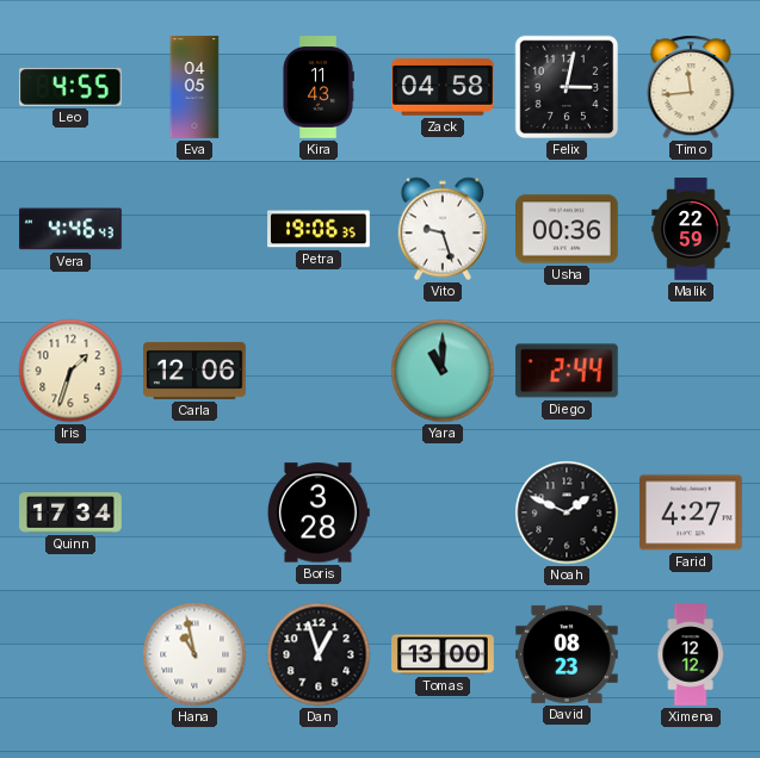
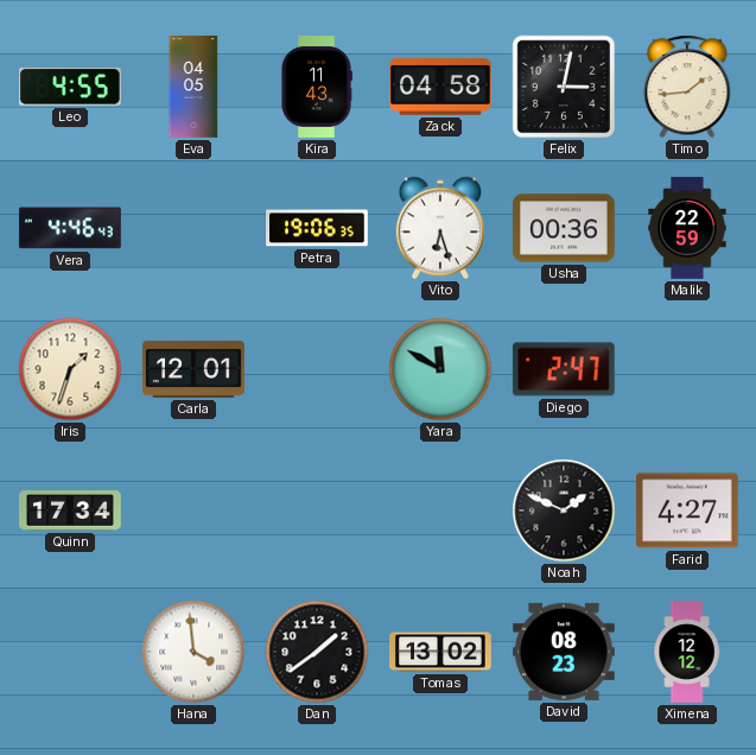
Timo: 11:44 -> 1:44
Vito: 9:27 -> 6:27
Carla: 12:06 -> 12:01
Yara: 11:00 -> 11:50
Diego: 2:44 -> 2:47
Boris: 3:28 -> none
Hana: 10:58 -> 3:59
Dan: 12:57 -> 1:39
Tomas: 13:00 -> 13:02
